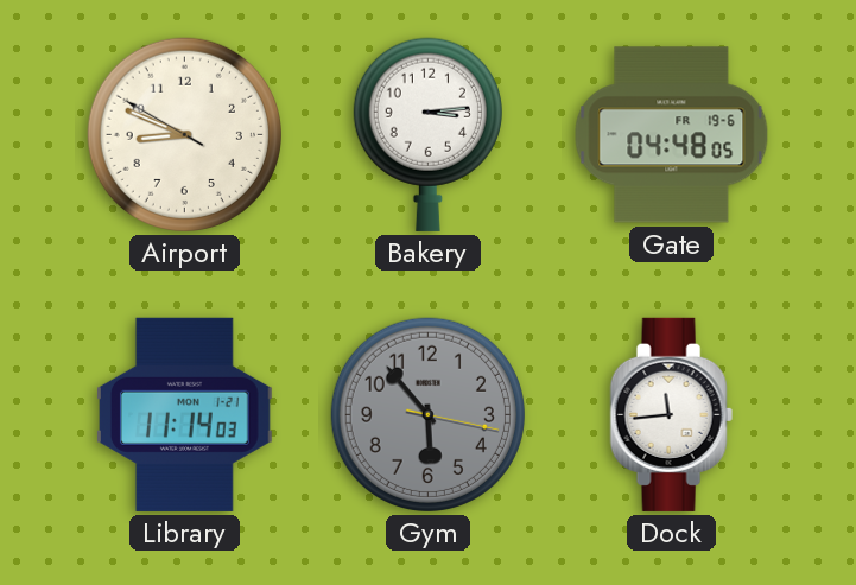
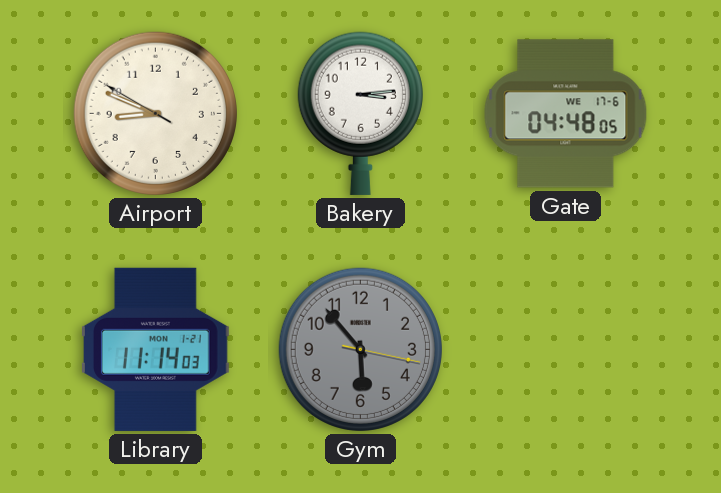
Gate date: FR 19-6 -> WE 17-6
Dock: 11:44 -> none
